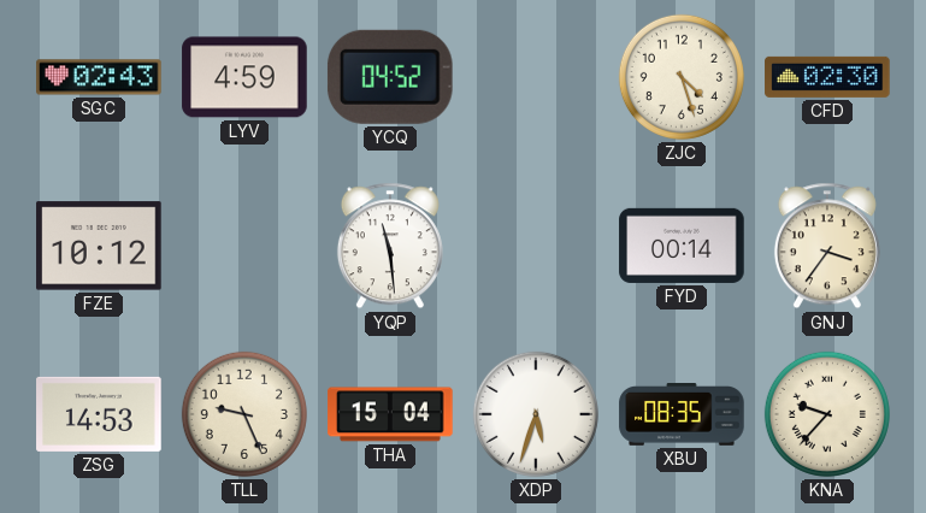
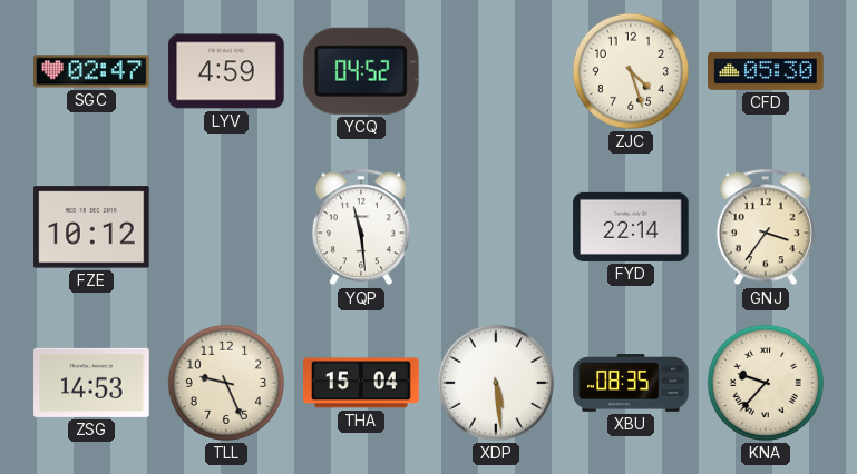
SGC: 02:43 -> 02:47
CFD: 02:30 -> 05:30
FYD: 00:14 -> 22:14
XDP: 5:33 -> 5:29
